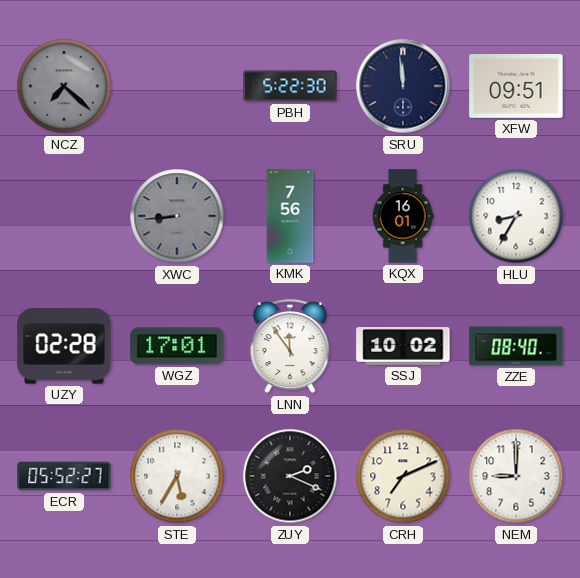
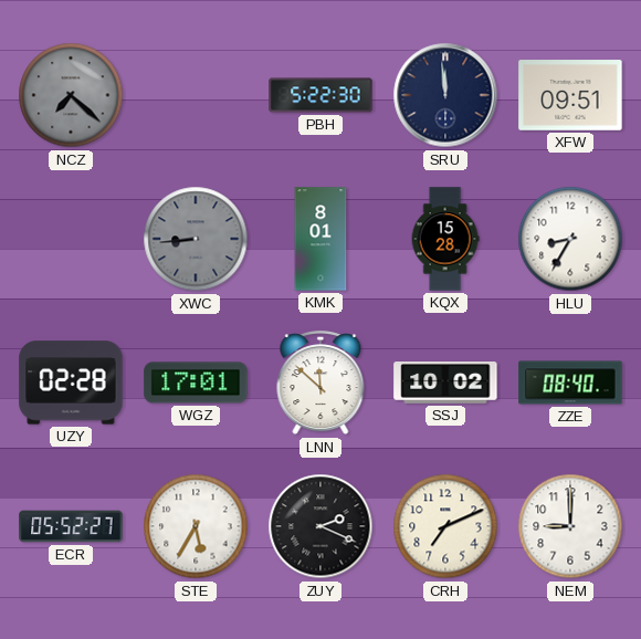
KMK: 7:56 -> 8:01
KQX: 16:01 -> 15:28
LNN: 11:54 -> 11:52
